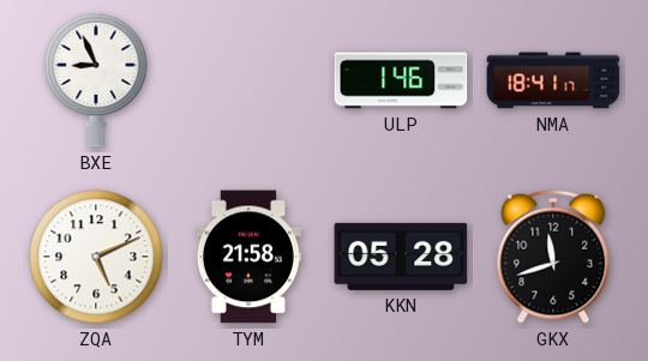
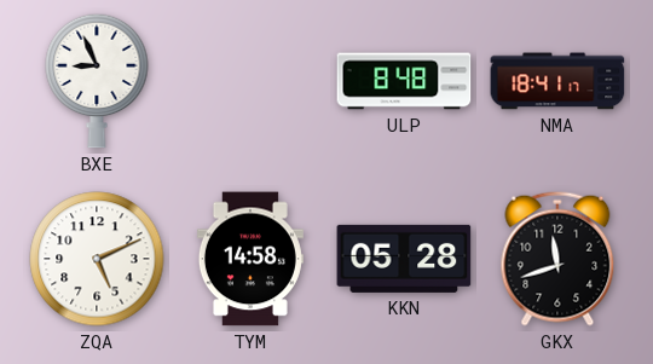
ULP: 1:46 -> 8:48
TYM: 21:58 -> 14:58
